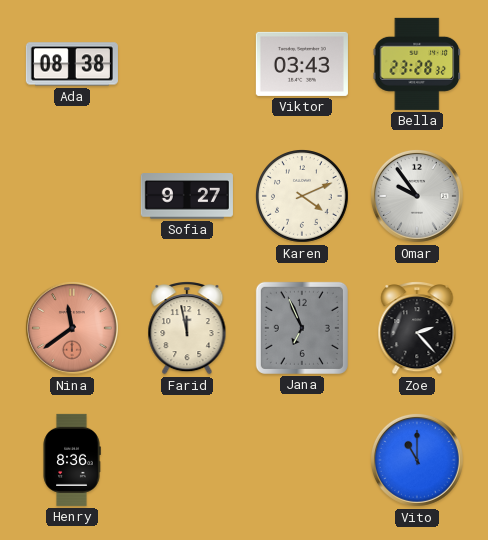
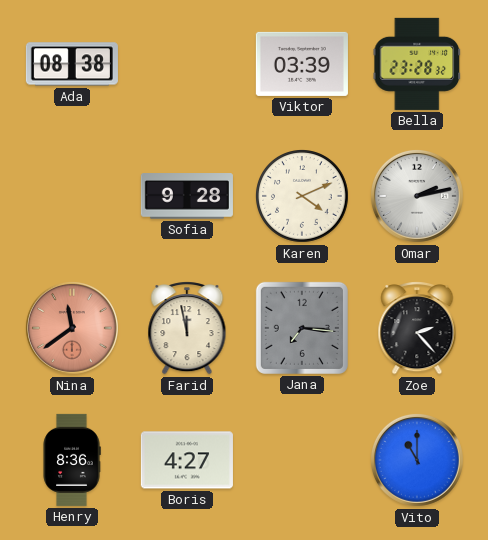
Viktor: 03:43 -> 03:39
Sofia: 9:27 -> 9:28
Omar: 9:54 -> 2:13
Jana: 6:56 -> 7:16
Boris: none -> 4:27
